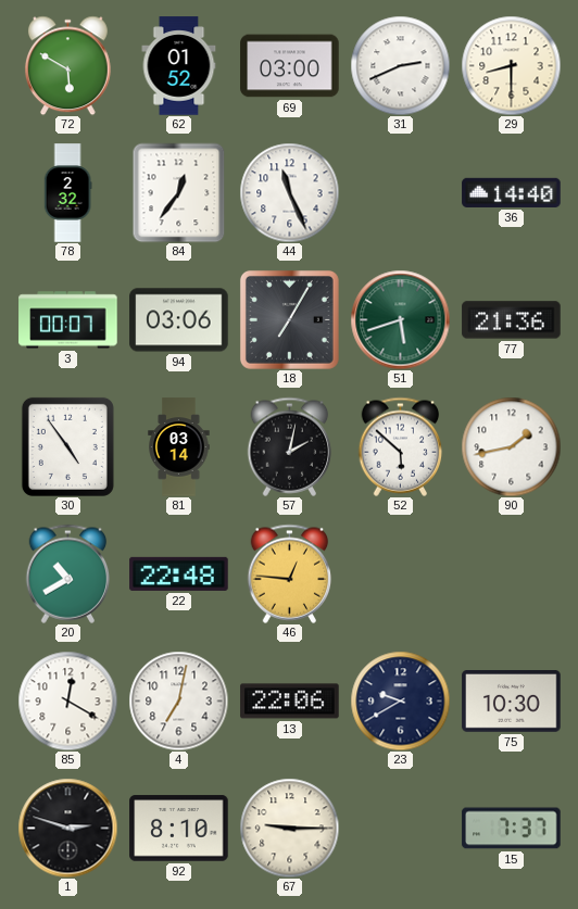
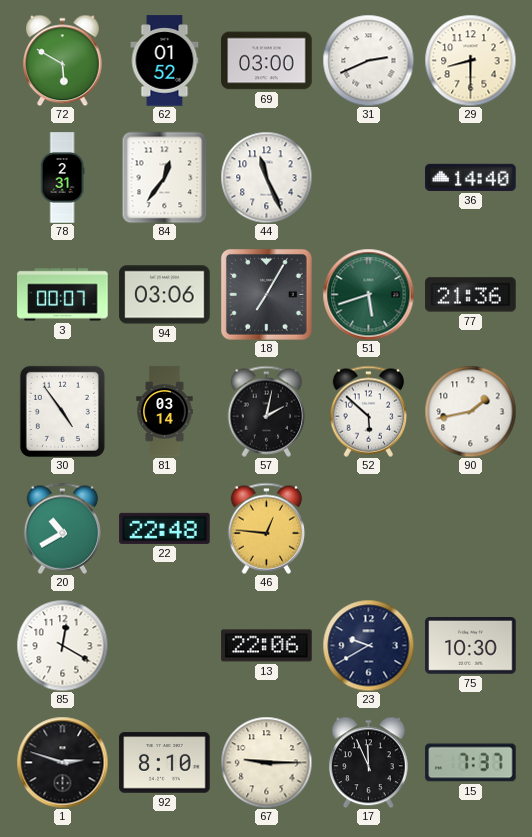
78: 2:32 -> 2:31
4: 7:02 -> none
17: none -> 11:56
